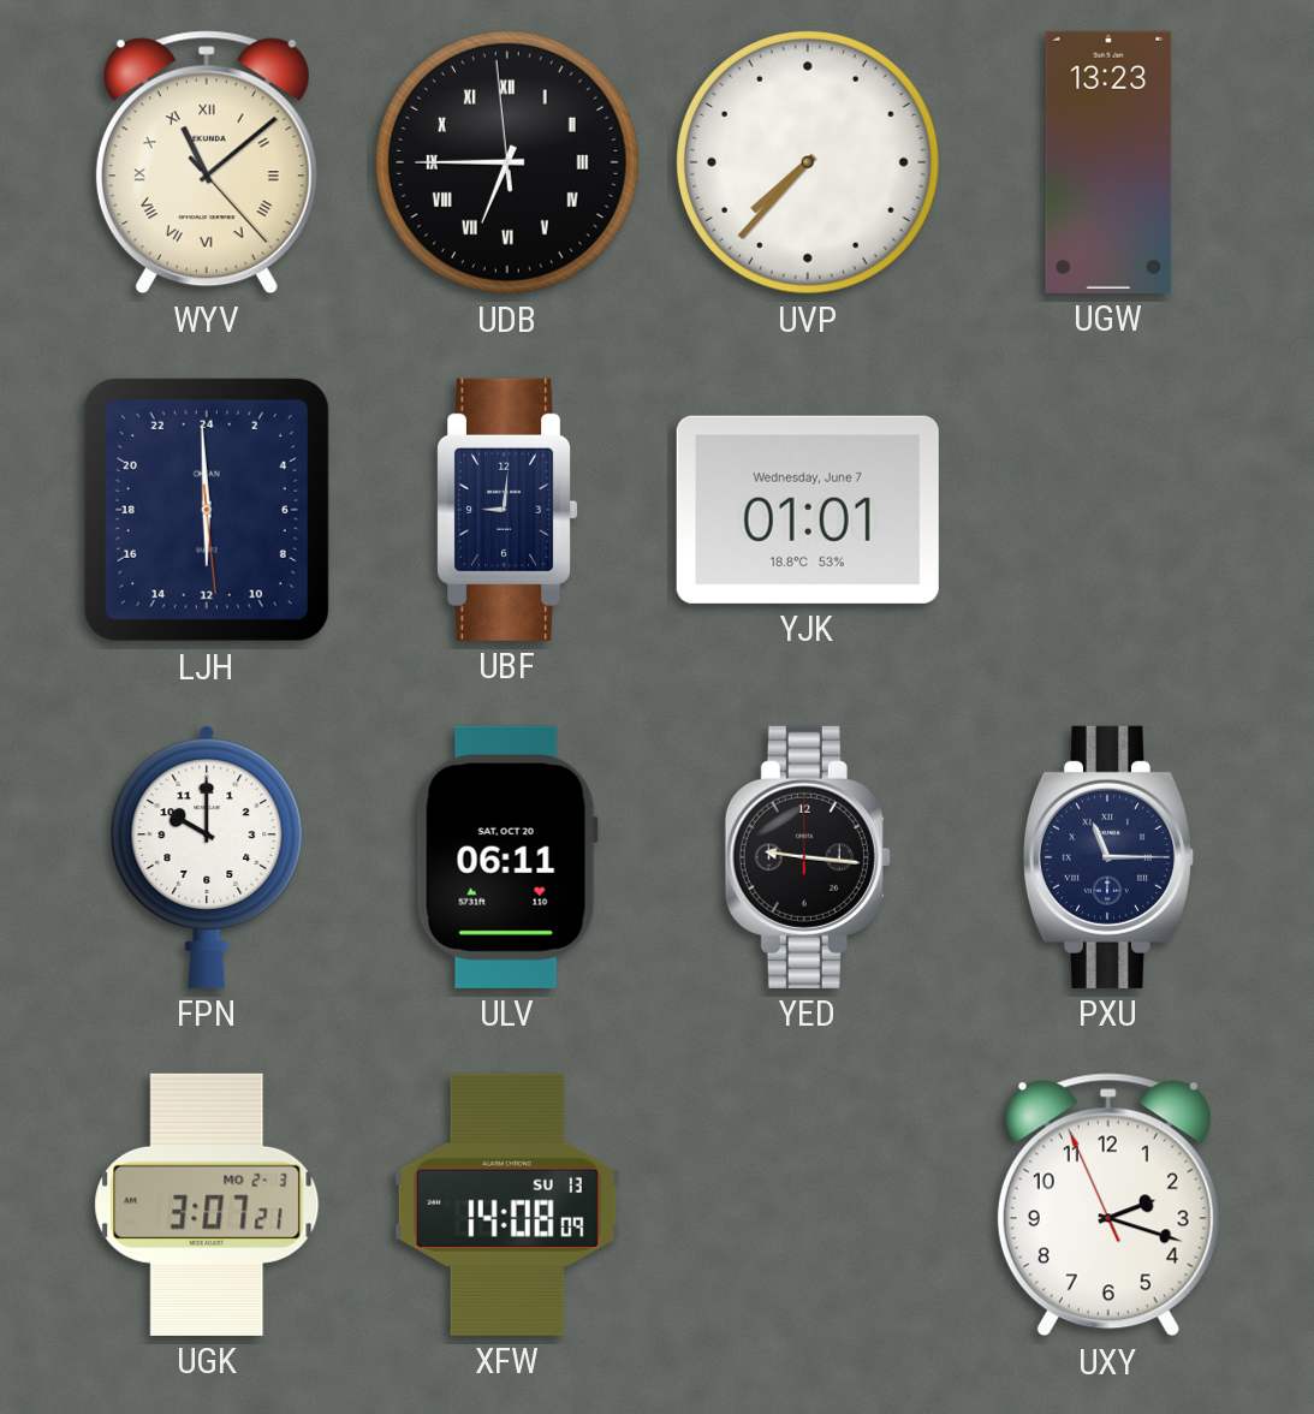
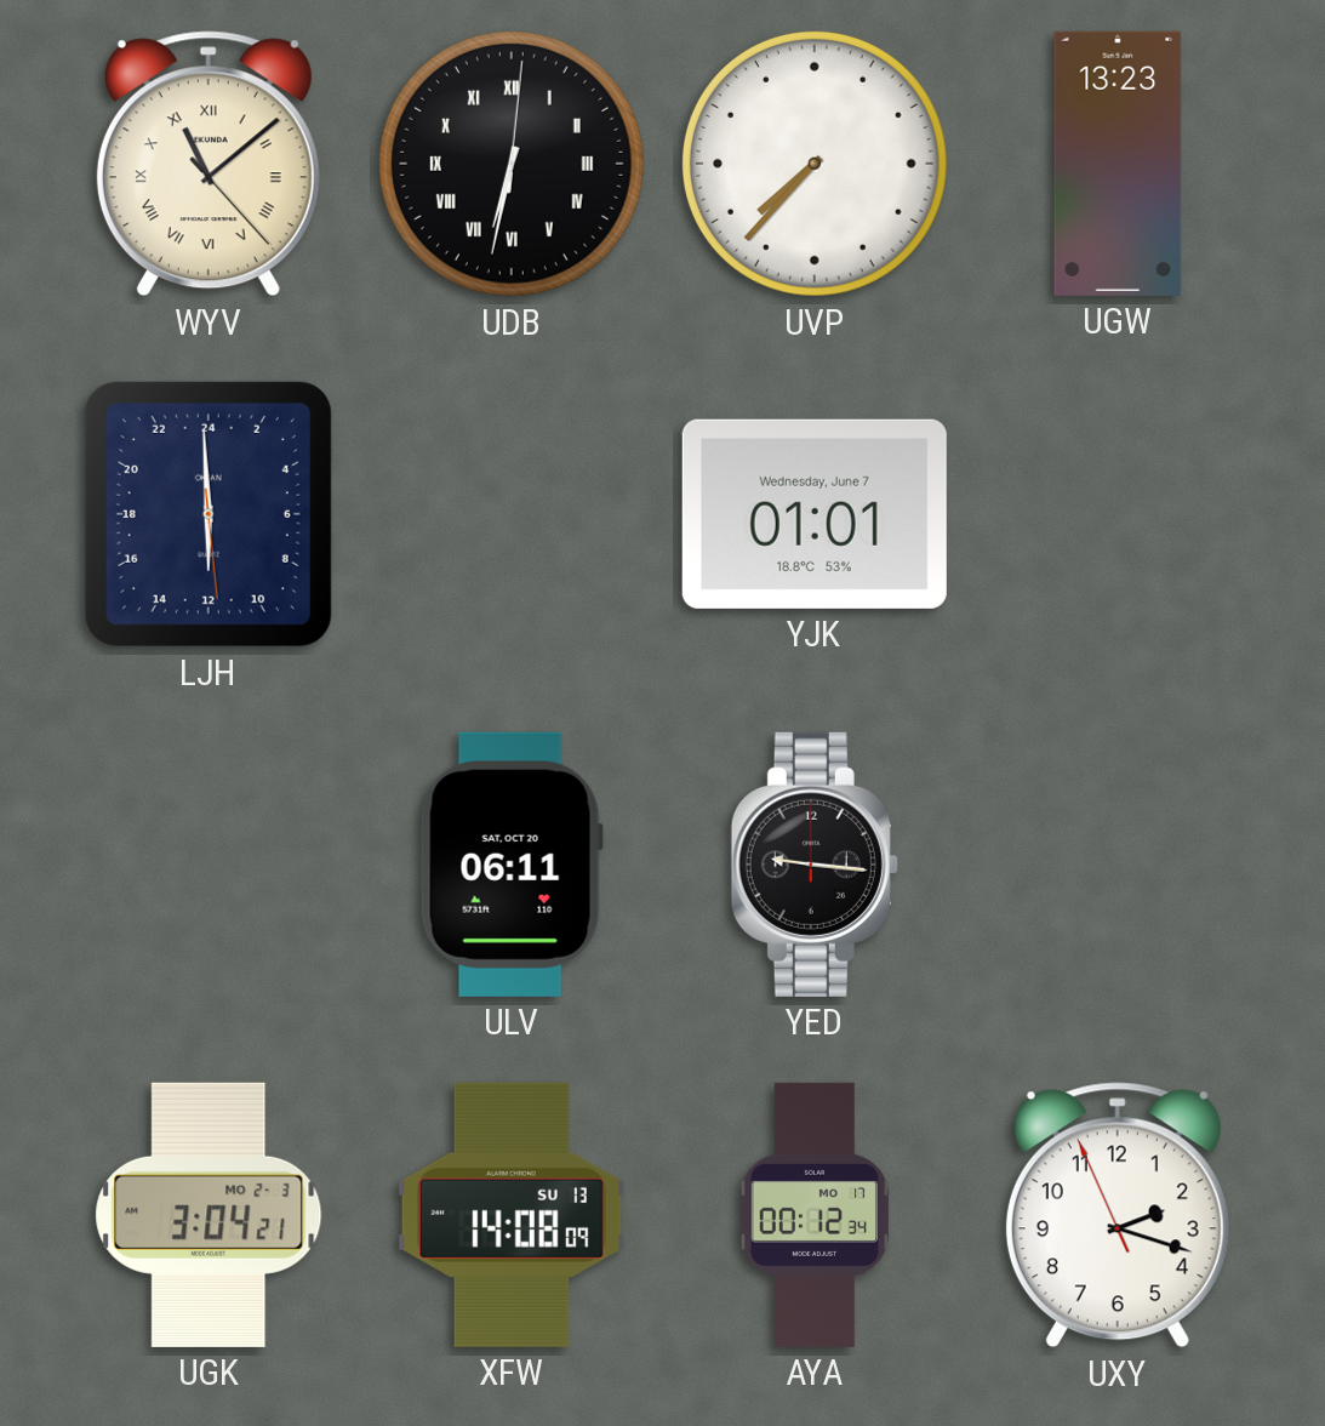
UDB: 6:44 -> 6:32
UBF: 9:01 -> none
FPN: 10:00 -> none
PXU: 11:15 -> none
UGK: 3:07 -> 3:04
AYA: none -> 00:12
